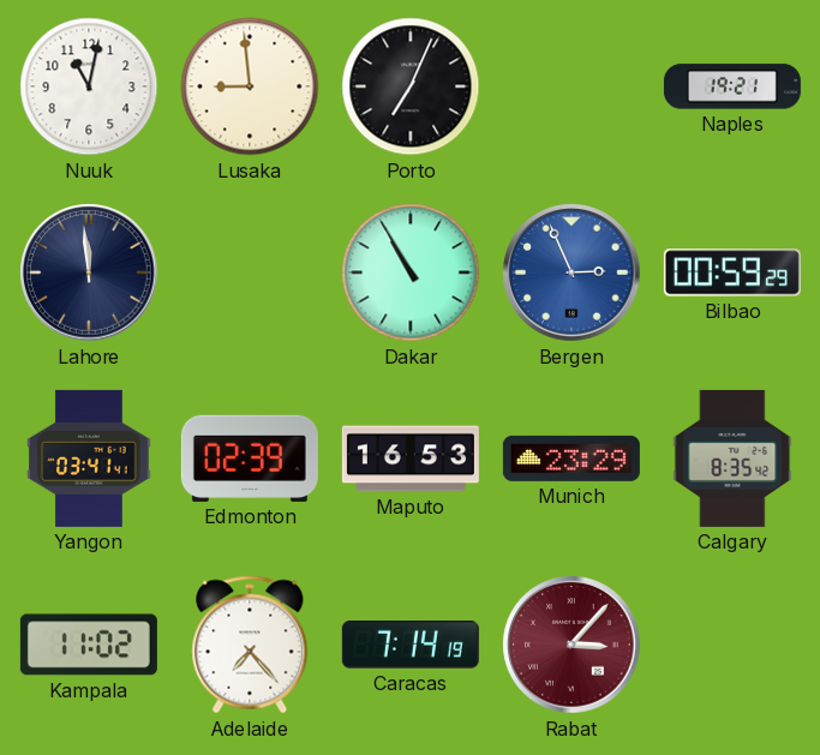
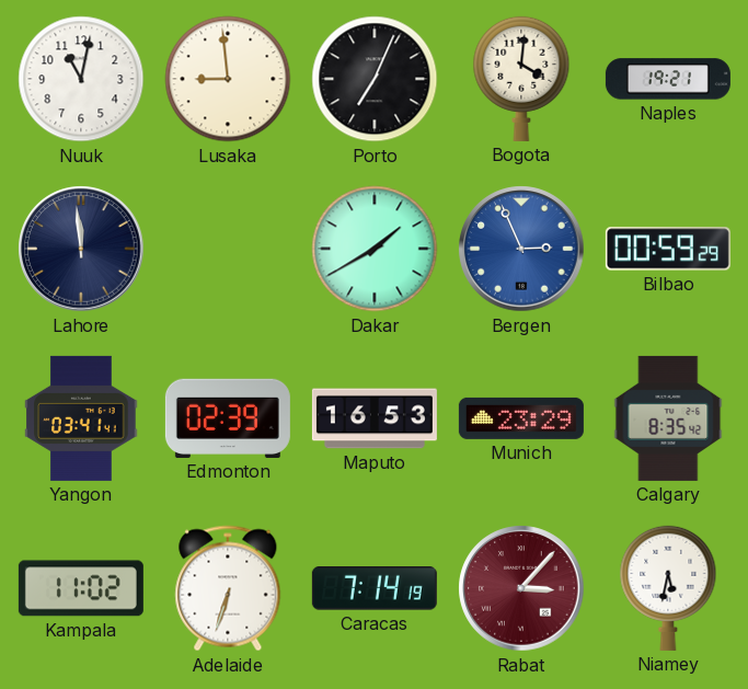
Bogota: none -> 4:01
Dakar: 10:55 -> 1:40
Adelaide: 7:23 -> 6:33
Niamey: none -> 5:32
